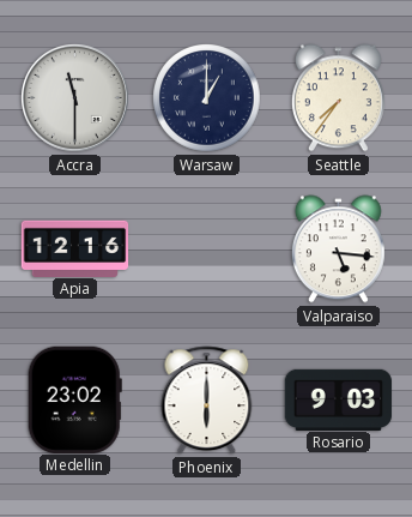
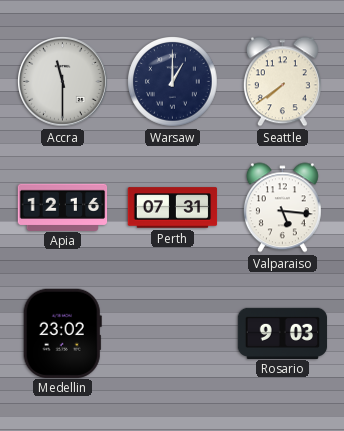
Seattle: 7:36 -> 7:39
Perth: none -> 07:31
Phoenix: 6:00 -> none
